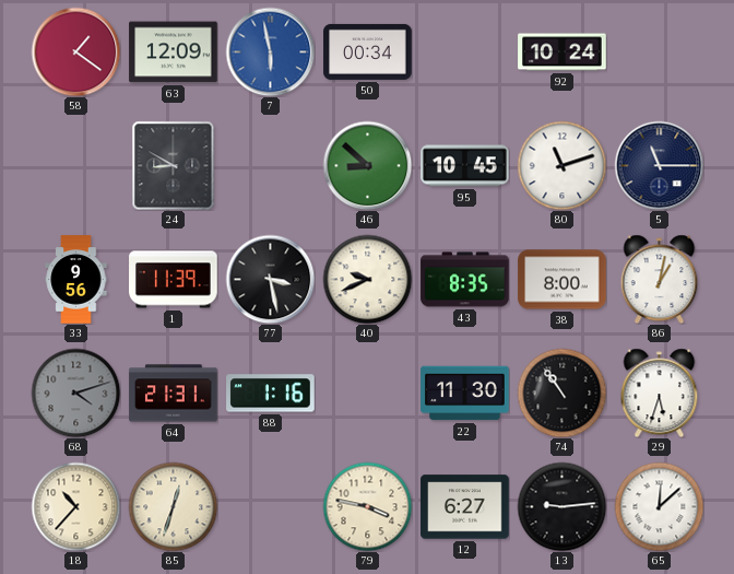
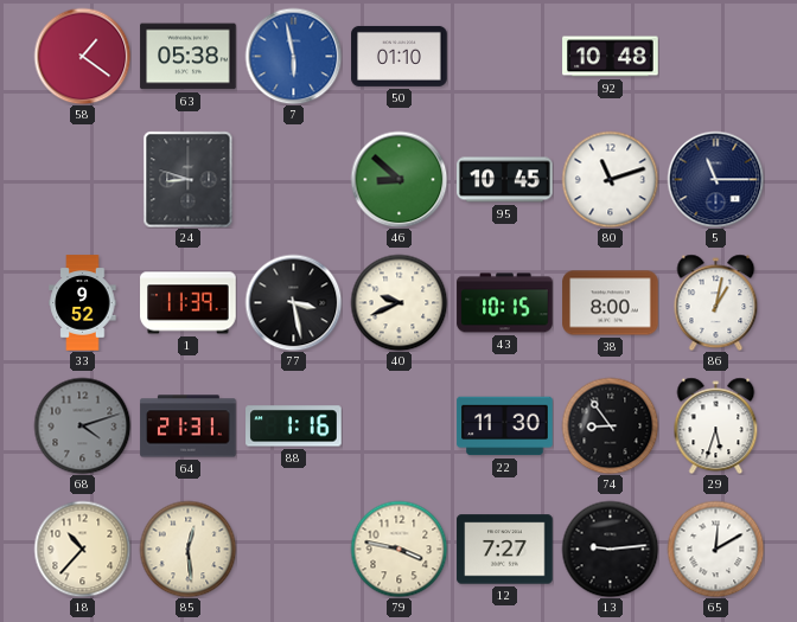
63: 12:09 -> 05:38
50: 00:34 -> 01:10
92: 10:24 -> 10:48
24: 8:50 -> 8:48
33: 9:56 -> 9:52
43: 8:35 -> 10:15
74: 10:54 -> 8:54
85: 12:33 -> 12:29
12: 6:27 -> 7:27
65: 12:08 -> 12:10
